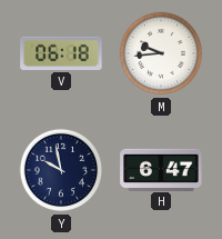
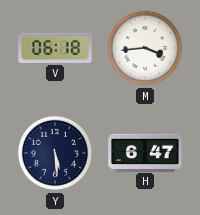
M: 9:44 -> 3:44
Y: 9:58 -> 5:29
